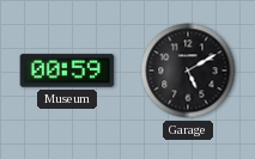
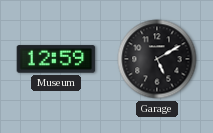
Museum: 00:59 -> 12:59
